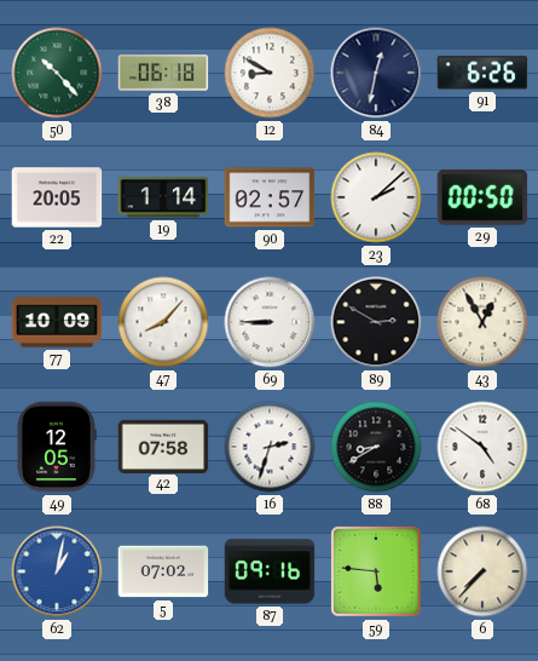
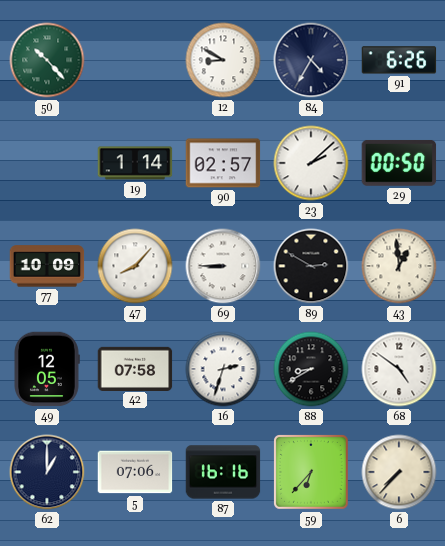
38: 06:18 -> none
84: 12:32 -> 4:35
22: 20:05 -> none
43: 12:55 -> 12:59
62: 1:02 -> 1:00
62 dial: blue -> navy
5: 07:02 -> 07:06
87: 09:16 -> 16:16
59: 5:46 -> 6:37
